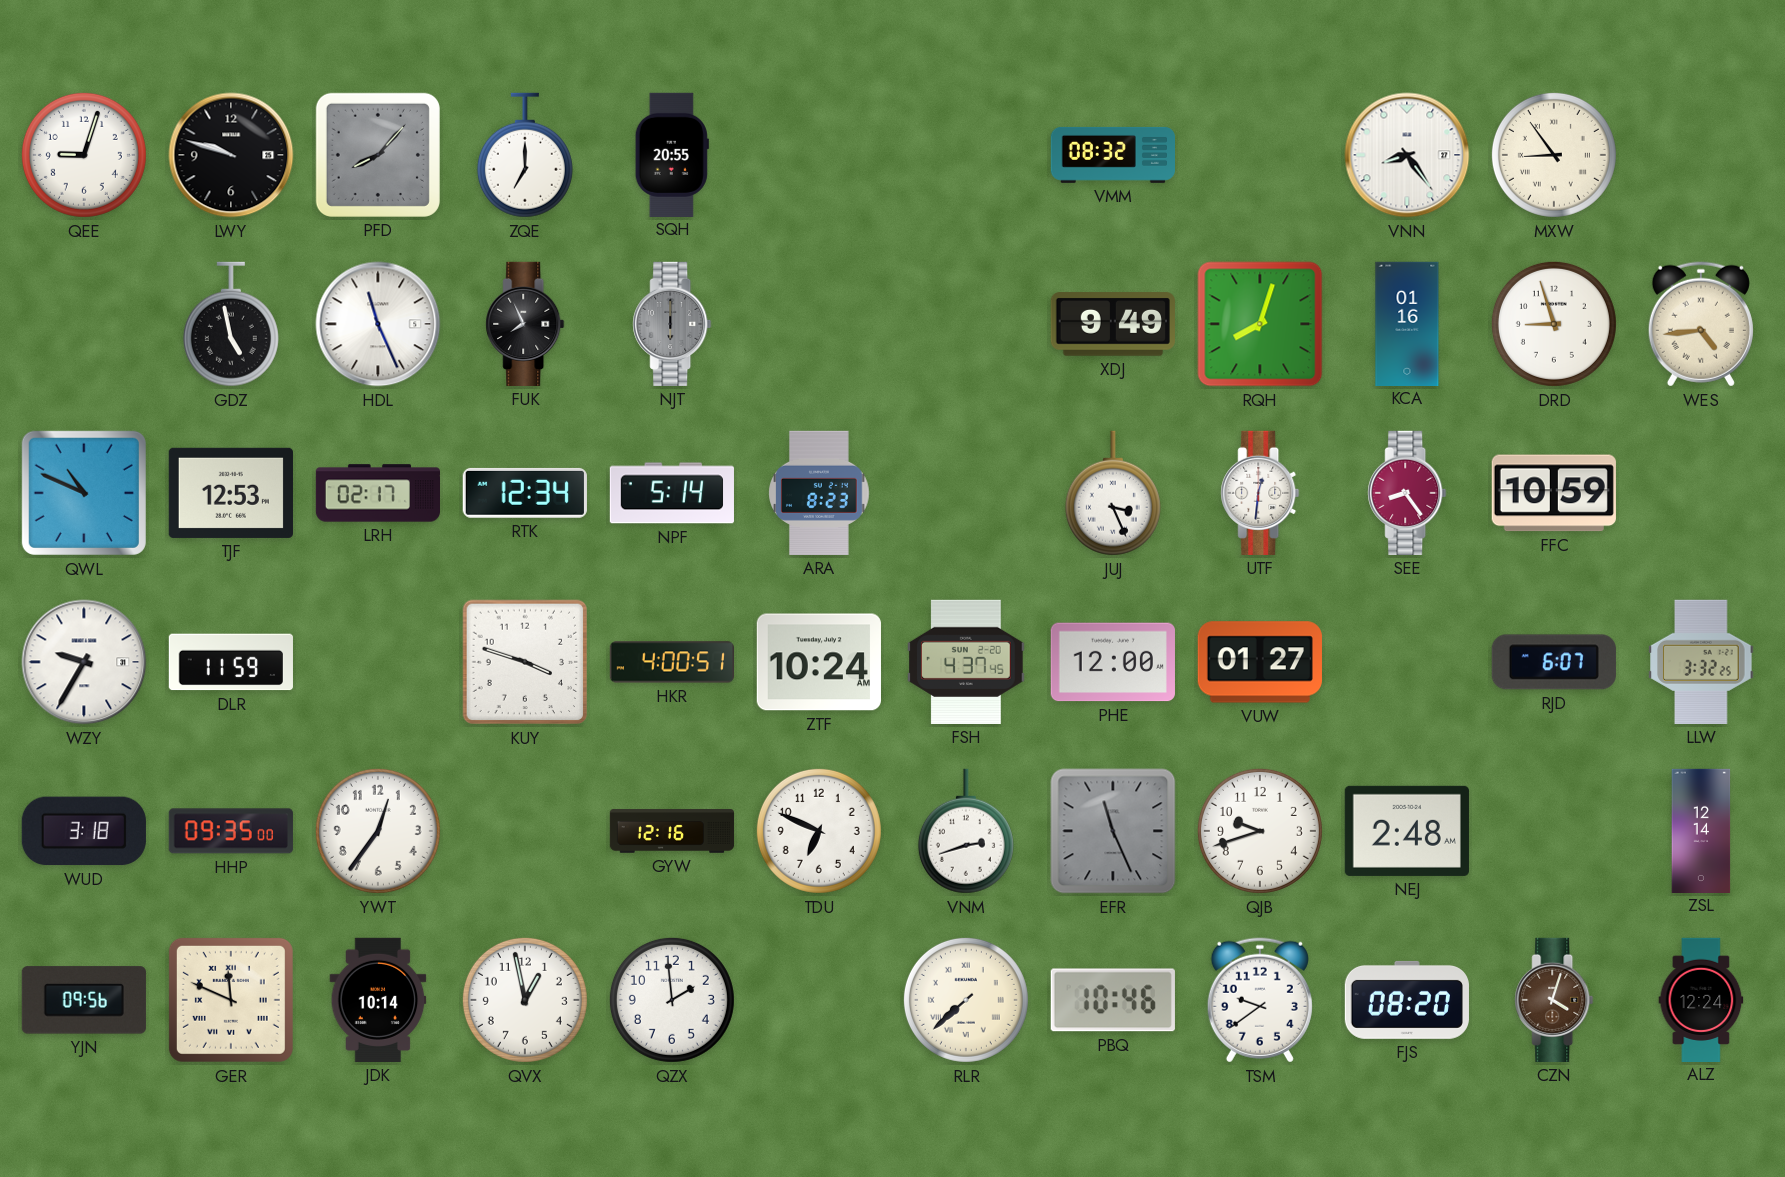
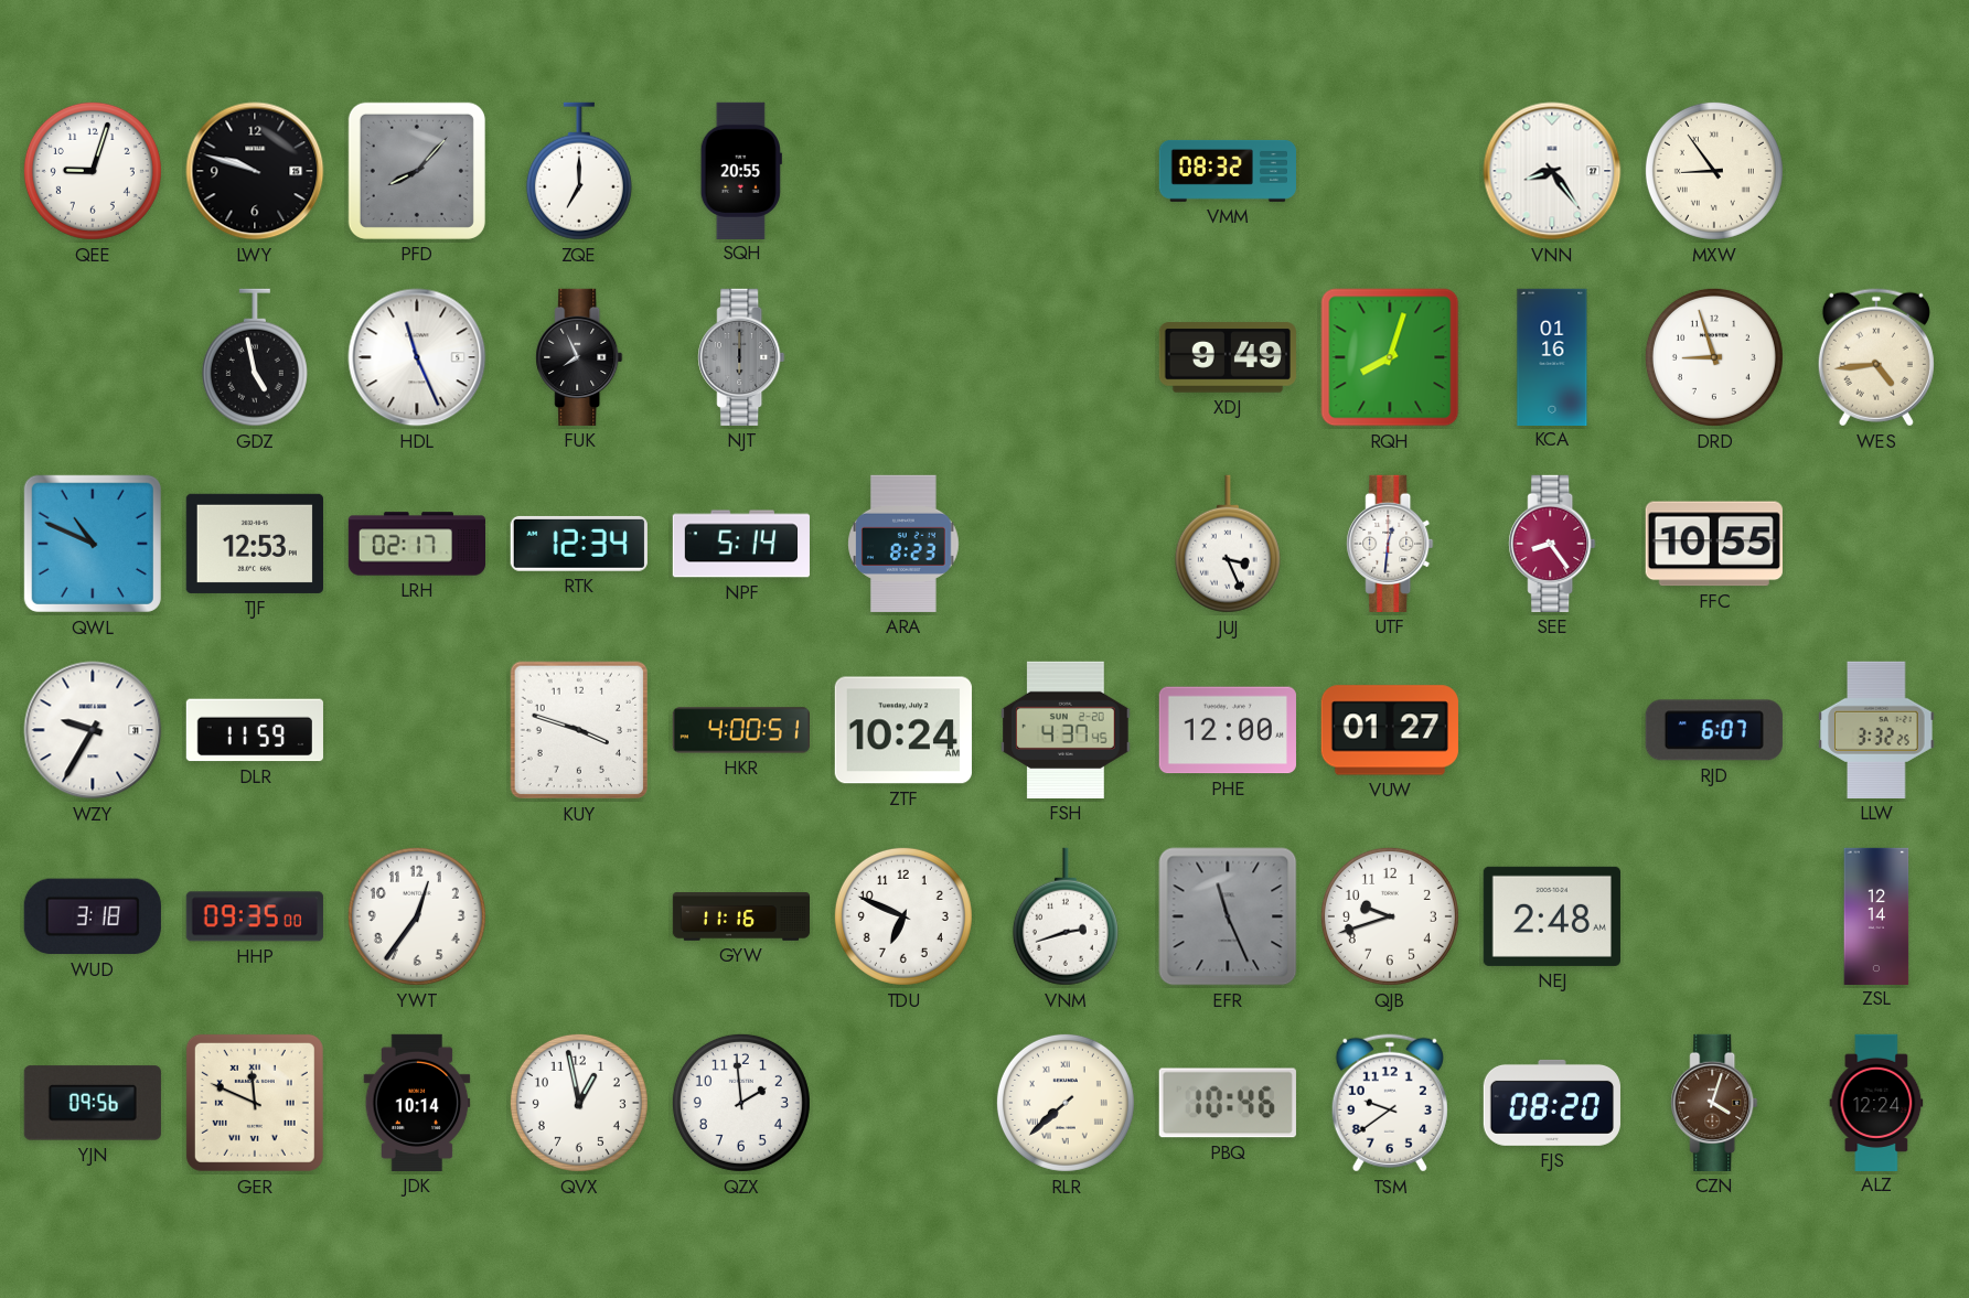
FFC: 10:59 -> 10:55
GYW: 12:16 -> 11:16
